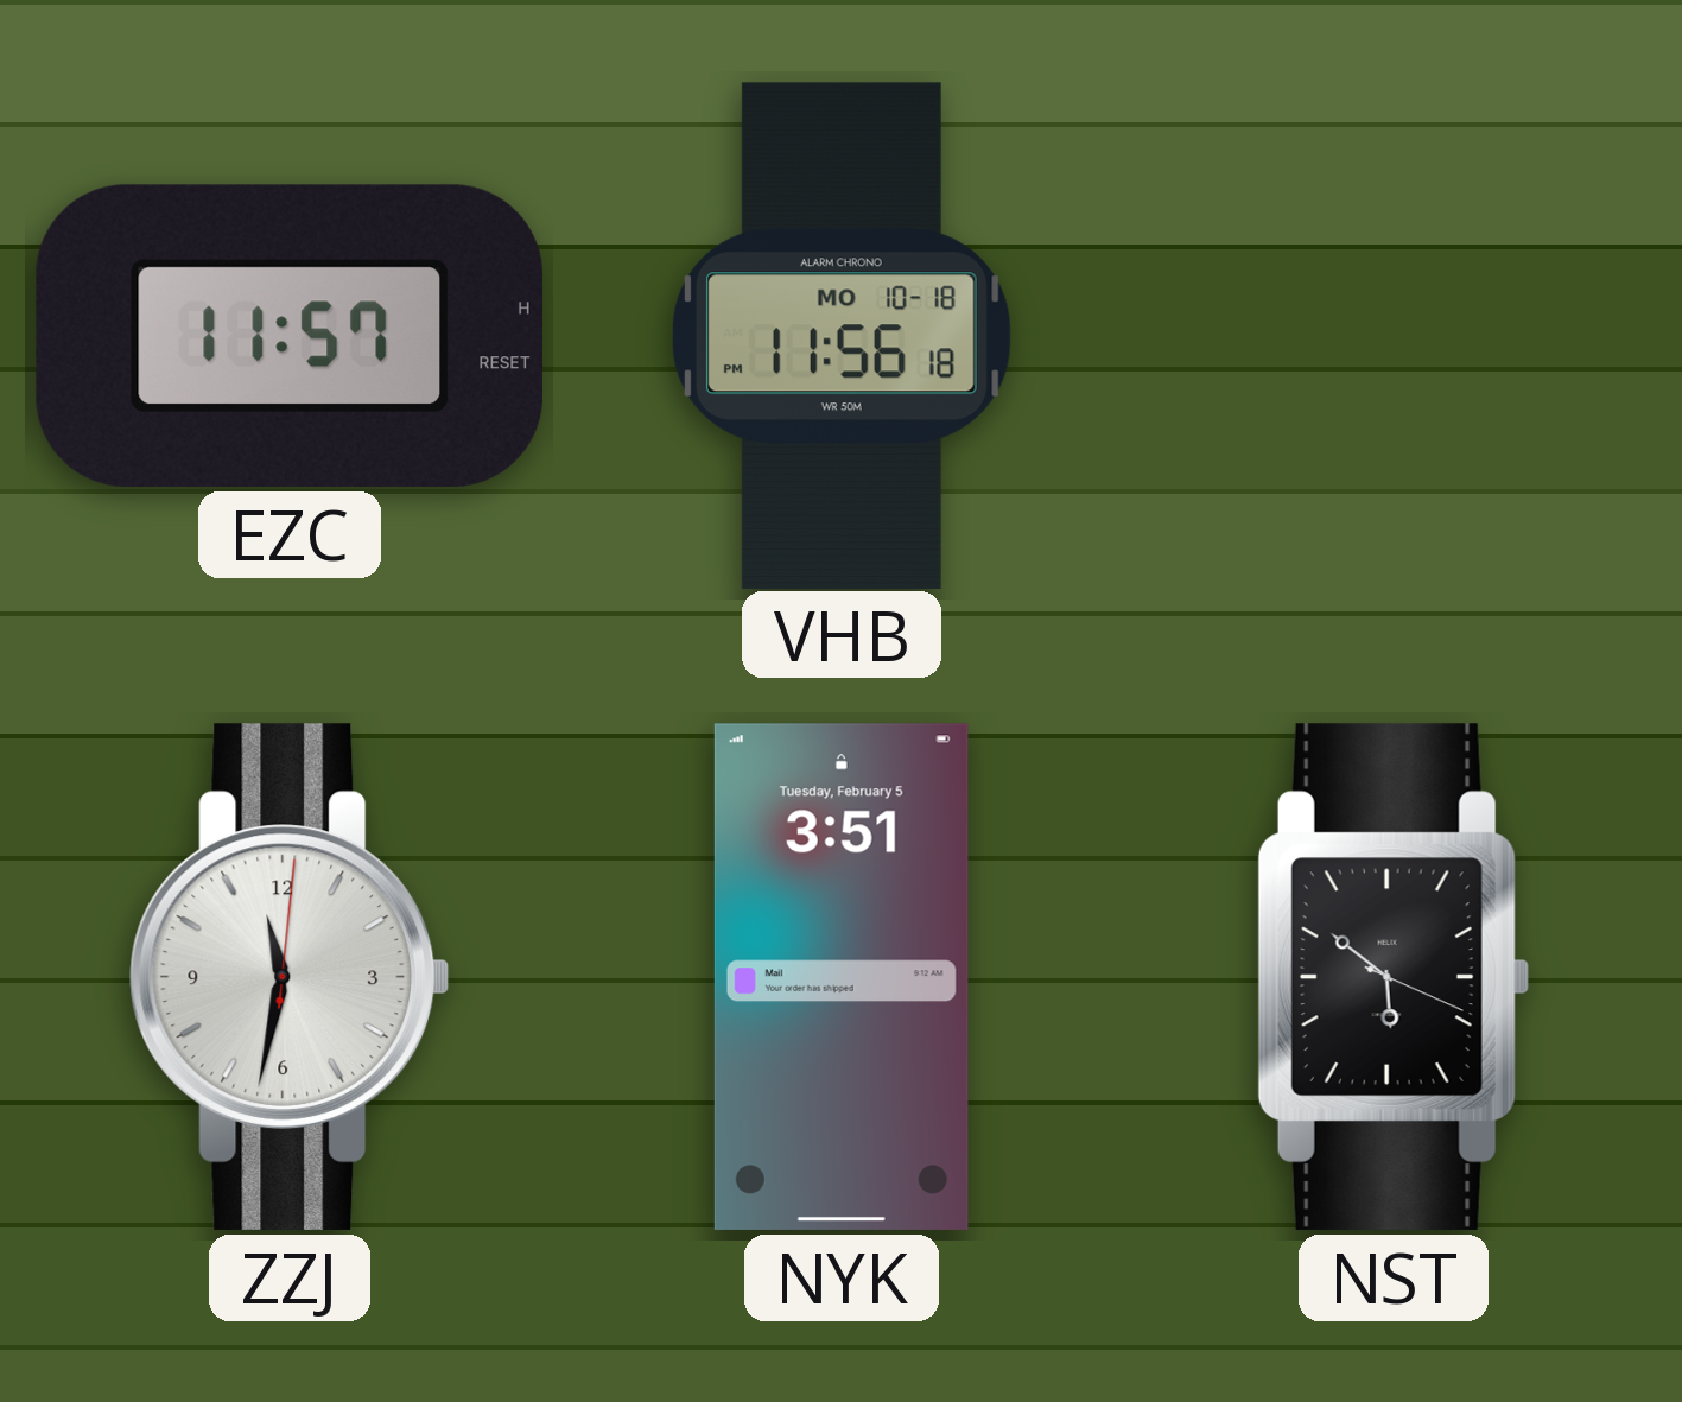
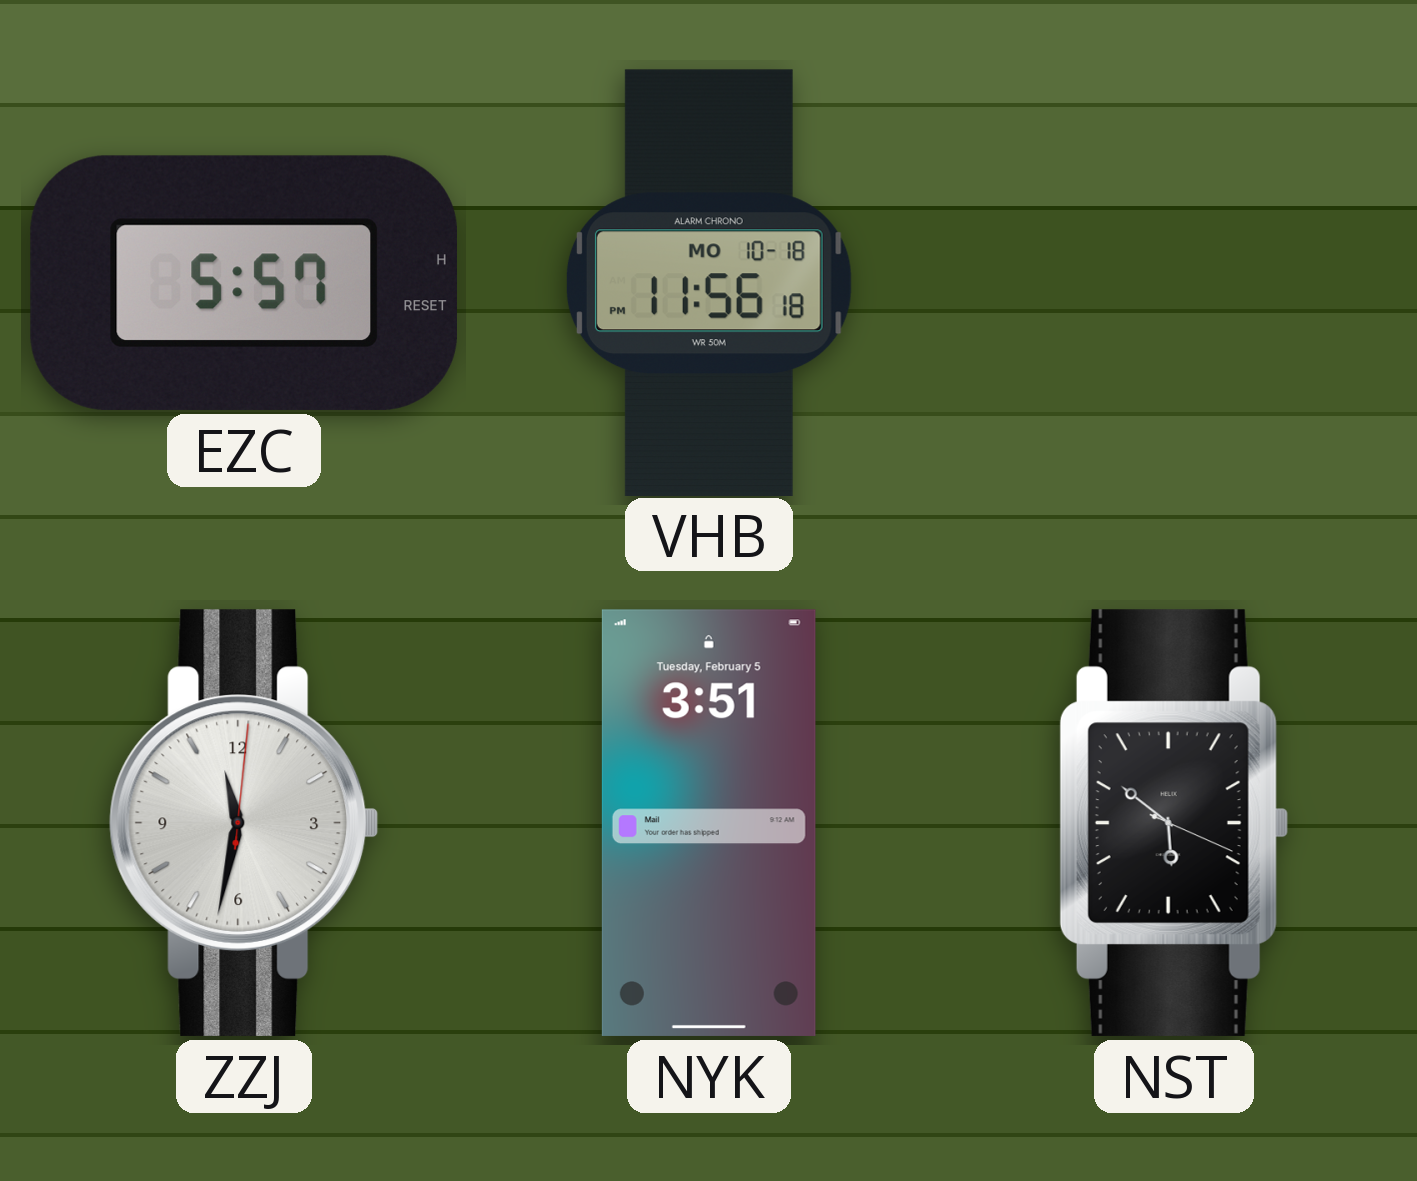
EZC: 11:57 -> 5:57
